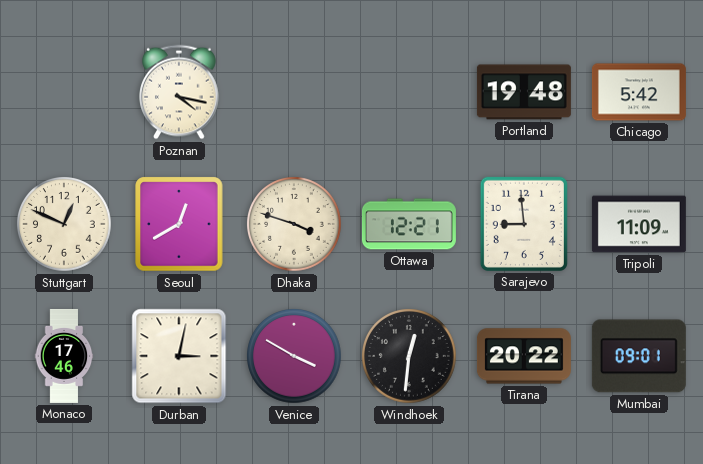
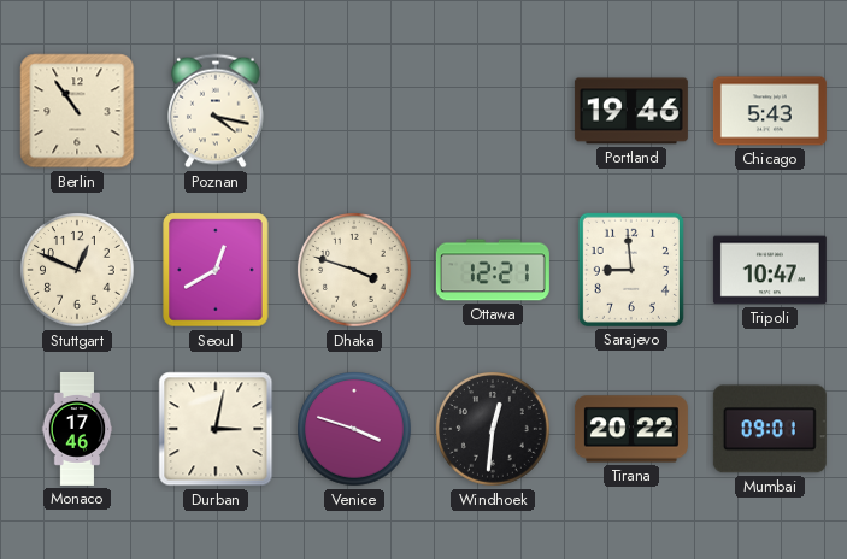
Berlin: none -> 10:54
Portland: 19:48 -> 19:46
Chicago: 5:42 -> 5:43
Tripoli: 11:09 -> 10:47
Venice: 3:50 -> 3:48
